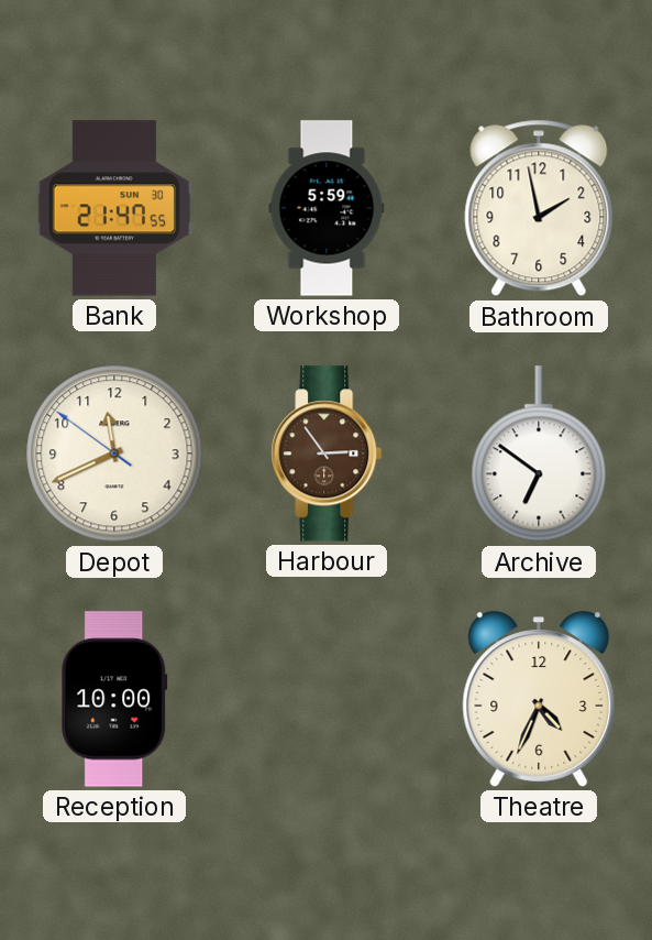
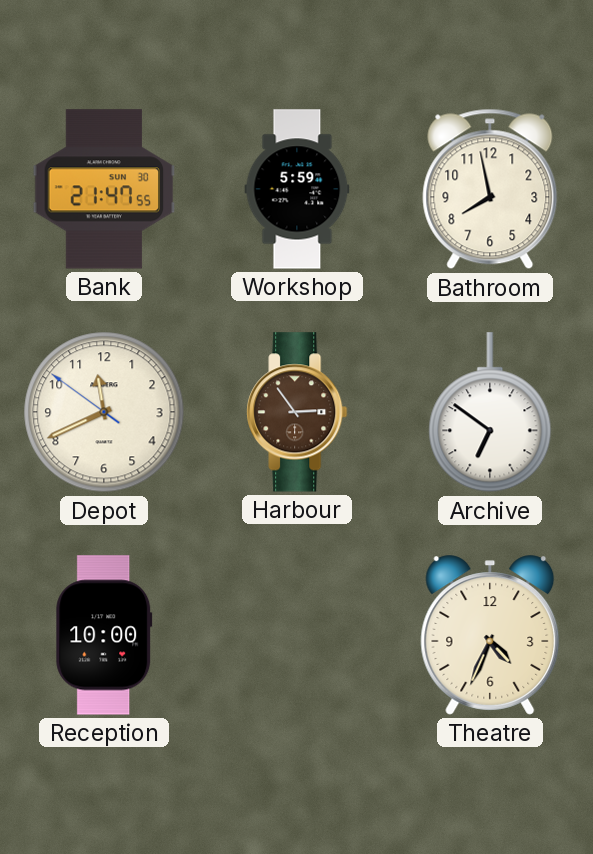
Bathroom: 1:58 -> 7:58
